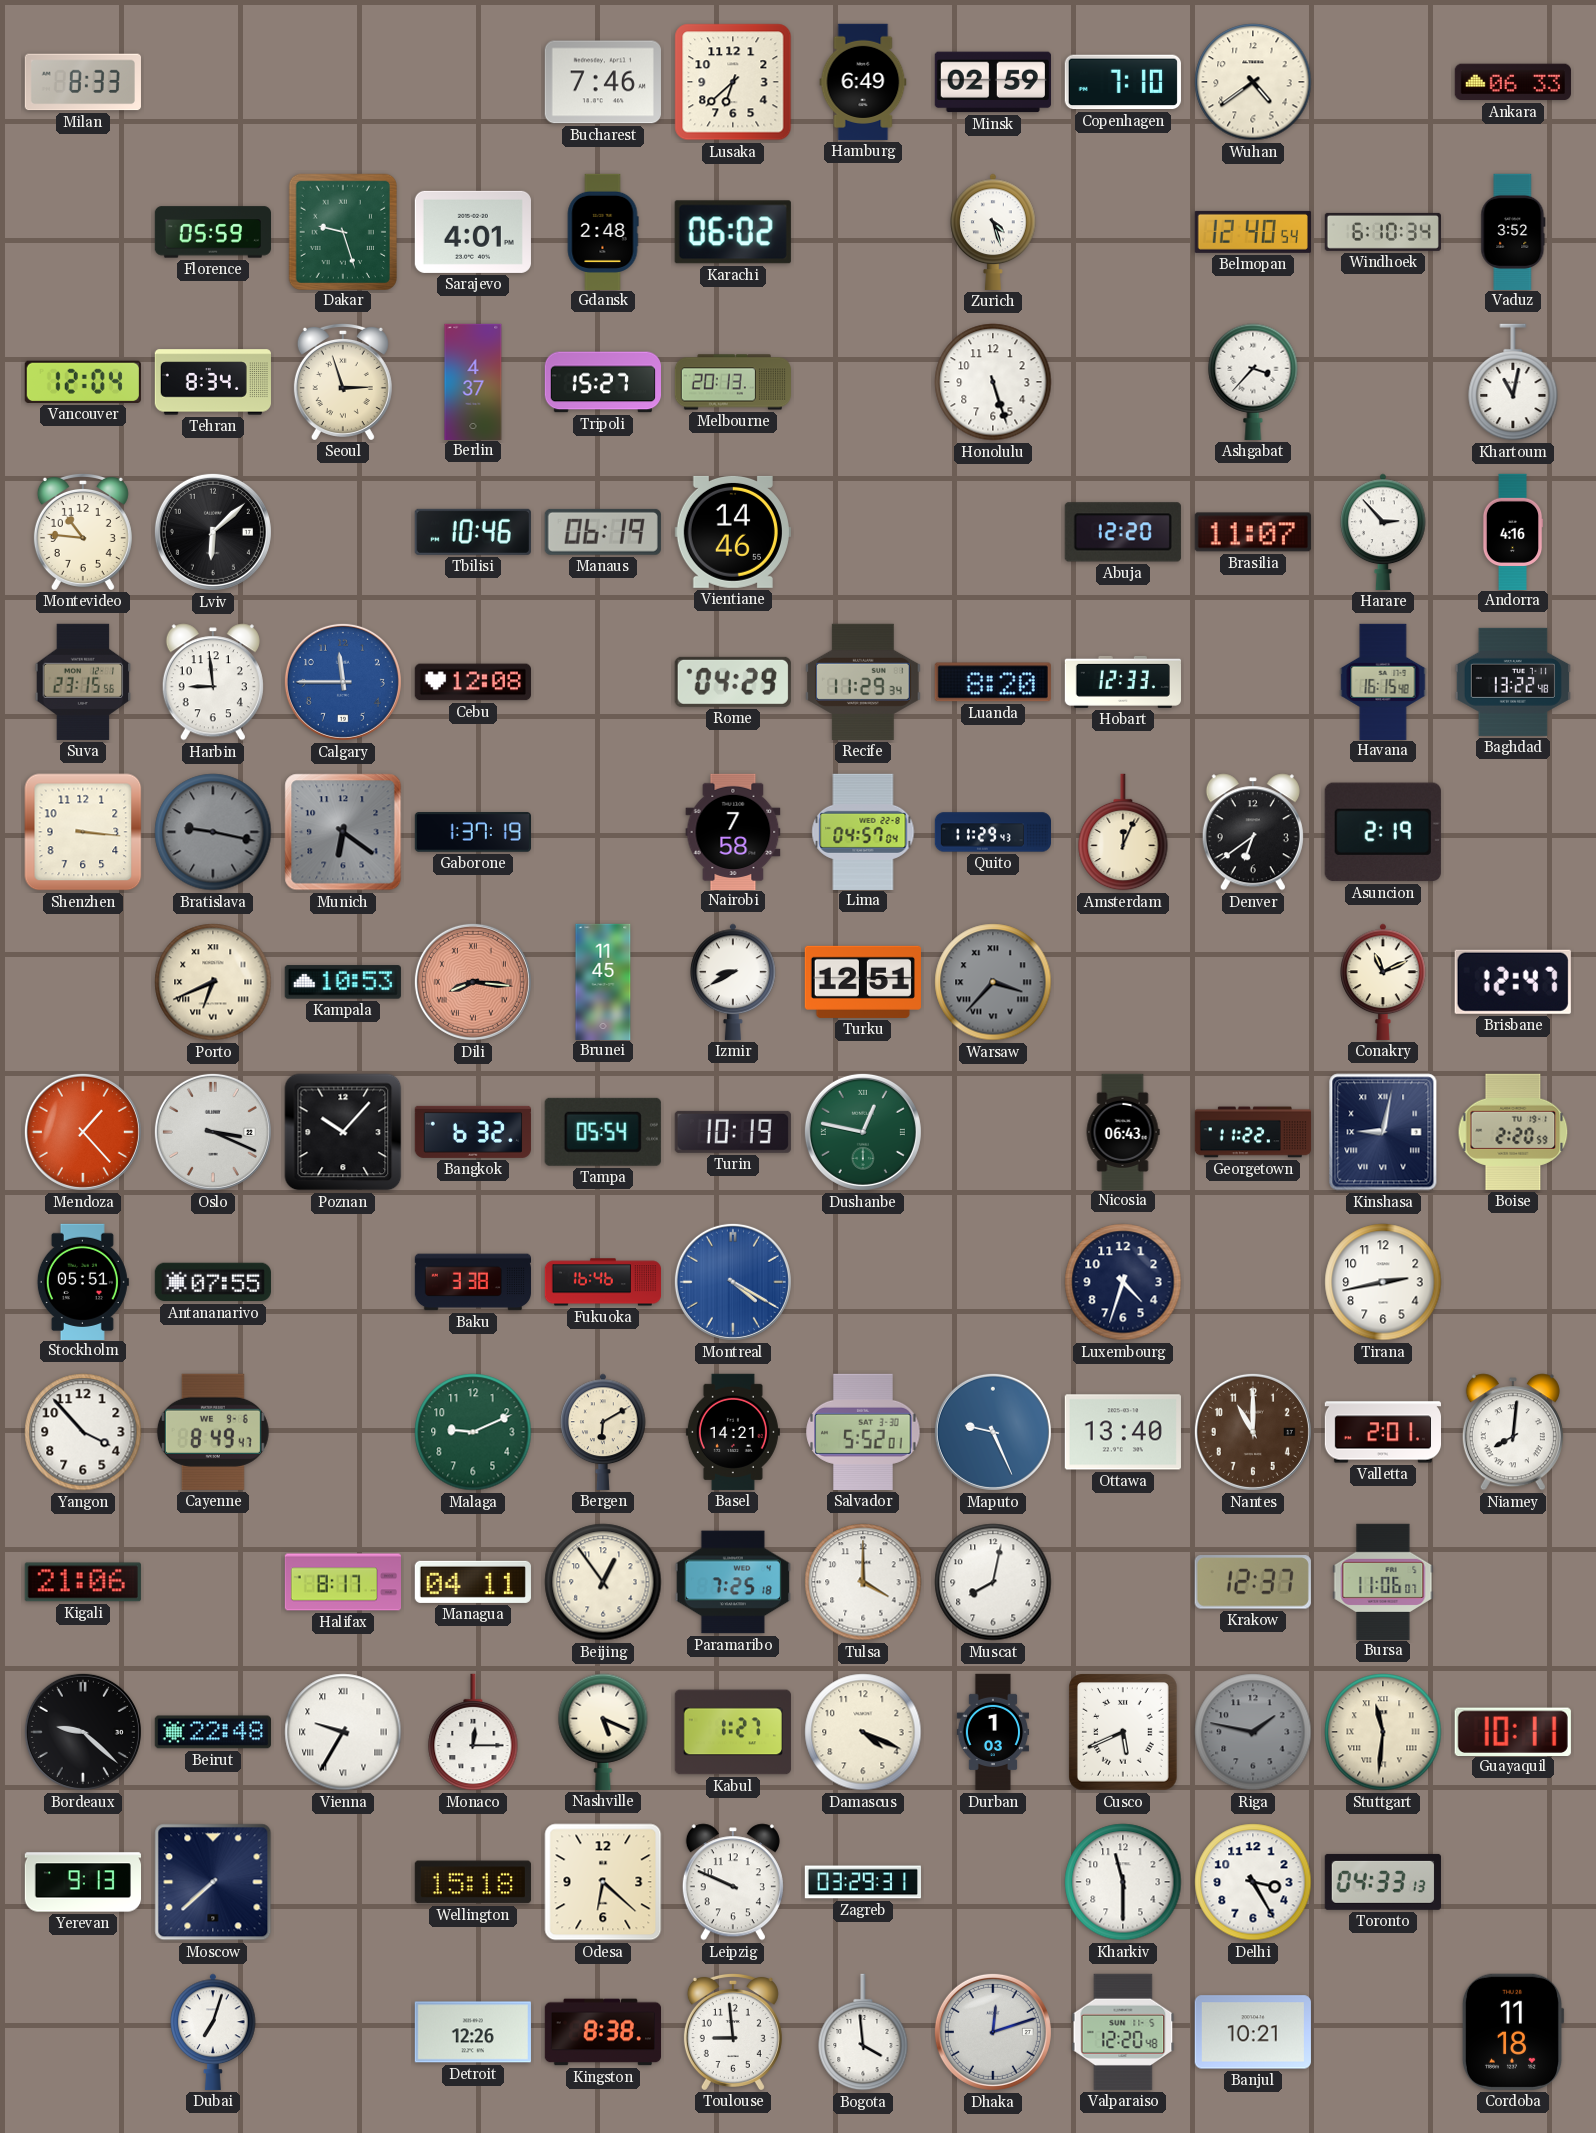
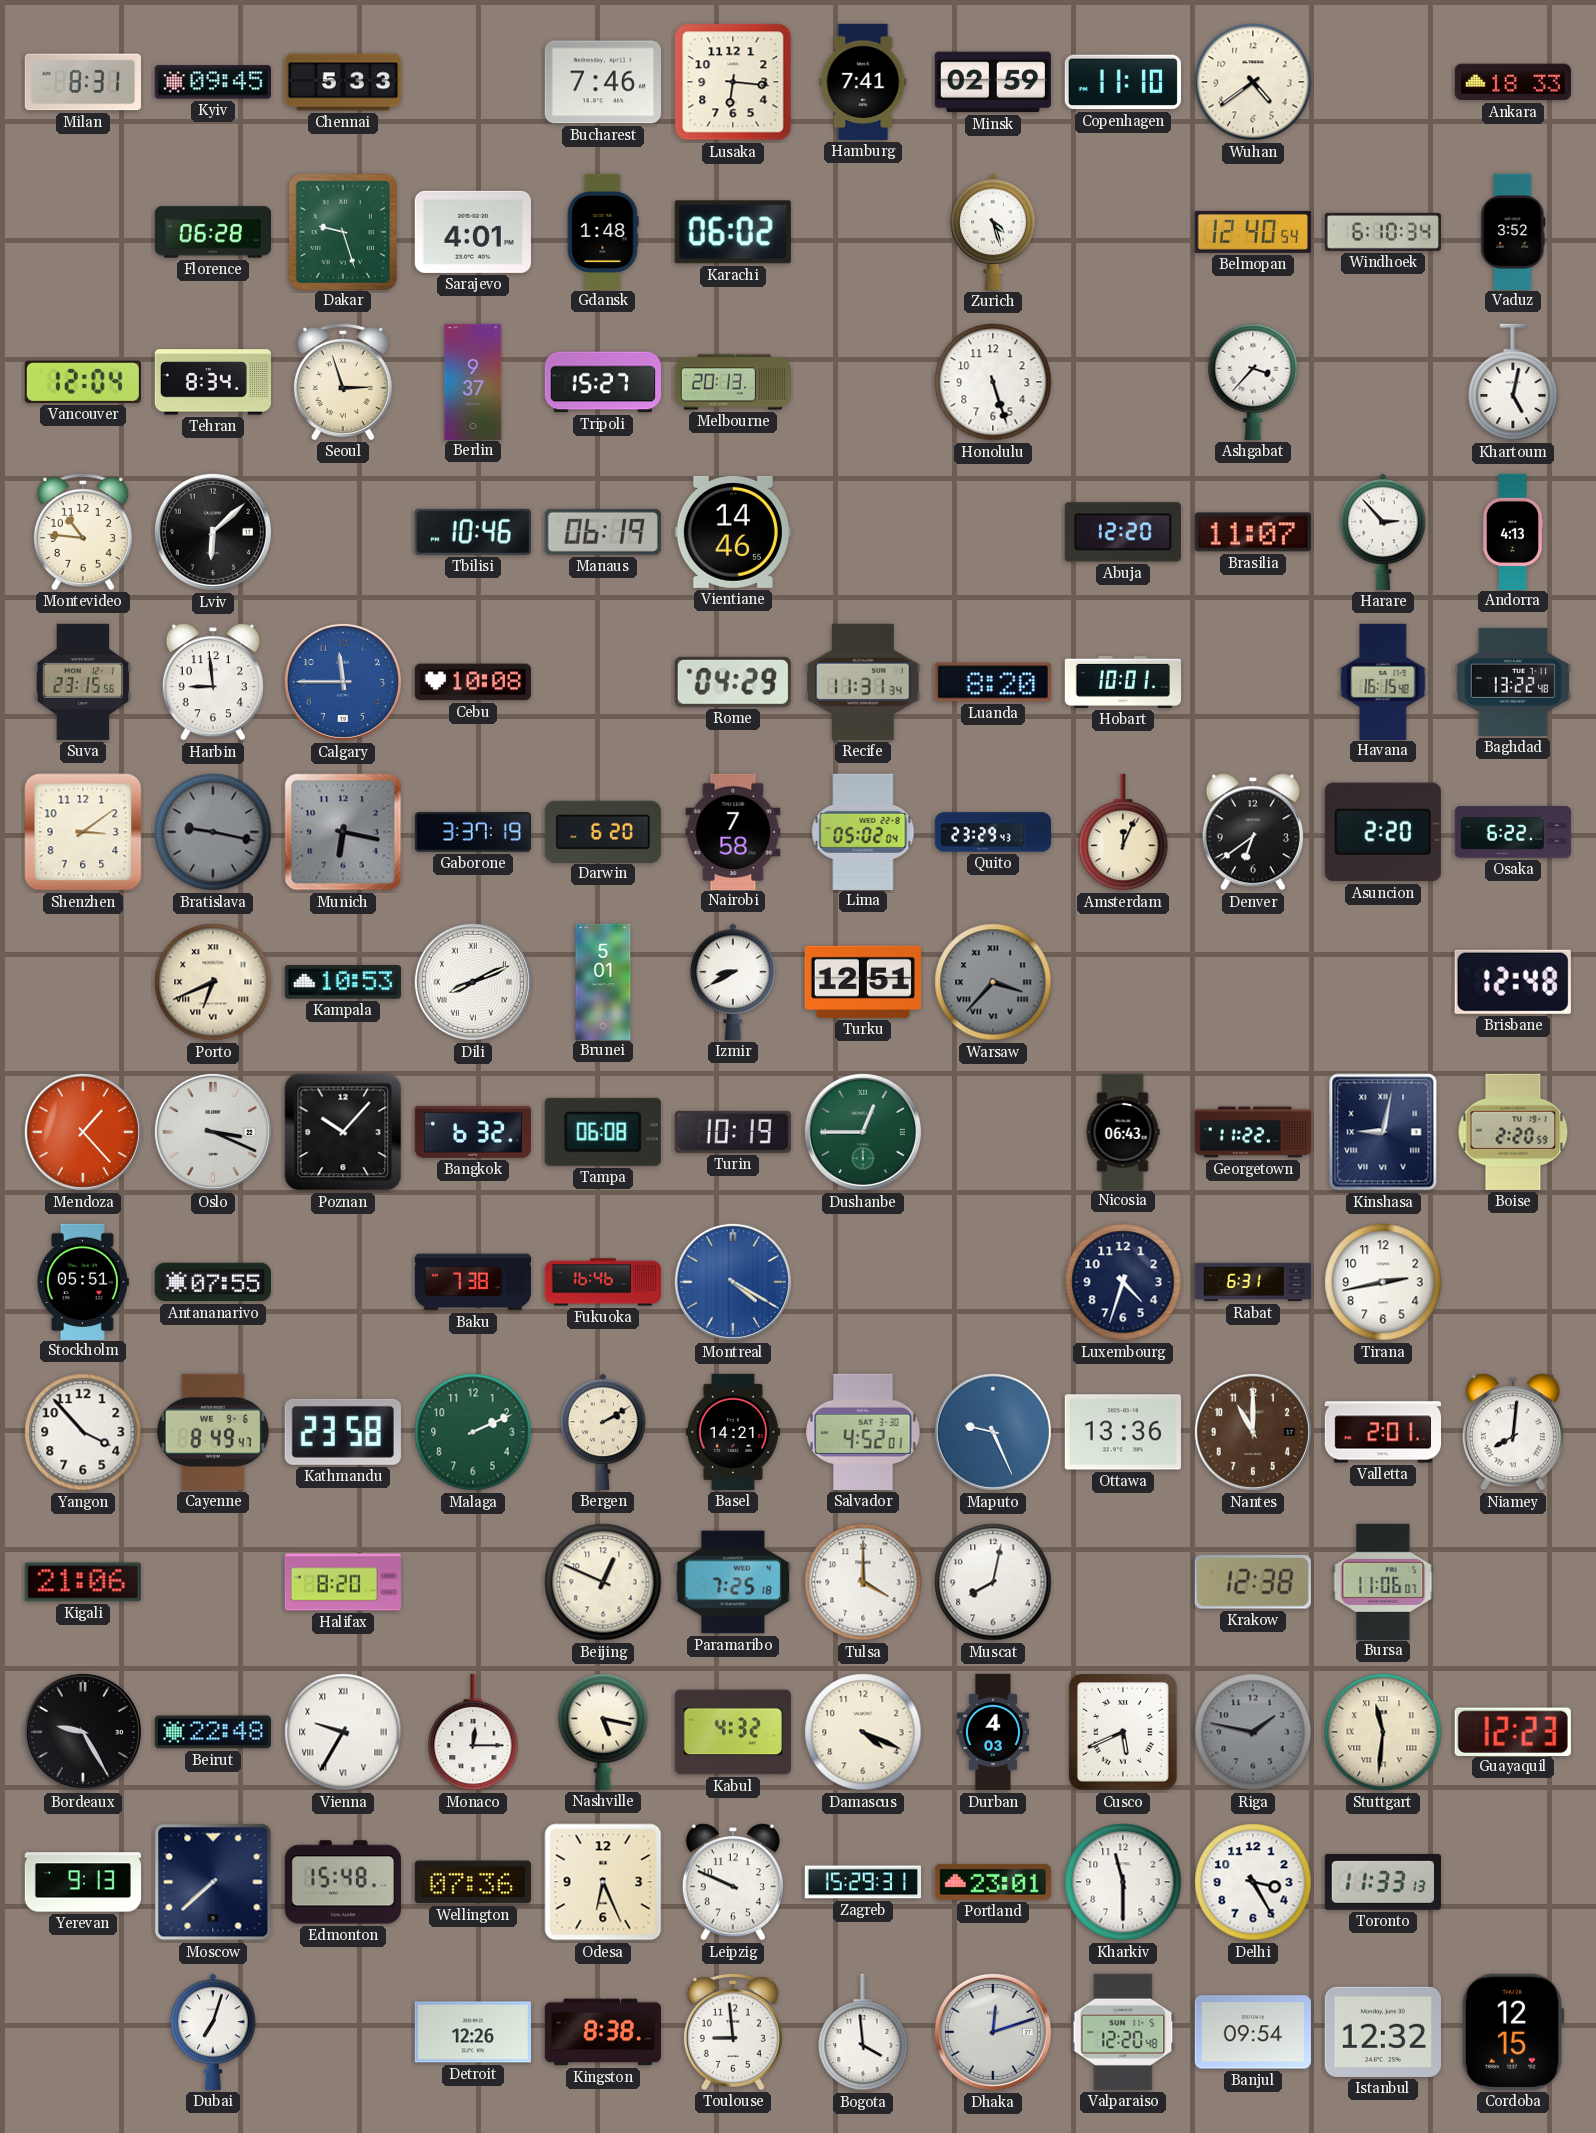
Milan: 8:33 -> 8:31
Kyiv: none -> 09:45
Chennai: none -> 5:33
Lusaka: 6:38 -> 6:16
Hamburg: 6:49 -> 7:41
Copenhagen: 7:10 -> 11:10
Ankara: 06:33 -> 18:33
Florence: 05:59 -> 06:28
Gdansk: 2:48 -> 1:48
Berlin: 4:37 -> 9:37
Khartoum: 11:02 -> 5:02
Andorra: 4:16 -> 4:13
Cebu: 12:08 -> 10:08
Recife: 11:29 -> 11:31
Hobart: 12:33 -> 10:01
Shenzhen: 3:16 -> 3:09
Munich: 6:21 -> 6:17
Gaborone: 1:37 -> 3:37
Darwin: none -> 6:20
Lima: 04:57 -> 05:02
Quito: 11:29 -> 23:29
Asuncion: 2:19 -> 2:20
Osaka: none -> 6:22
Dili: 8:16 -> 8:11
Dili dial: salmon -> white
Brunei: 11:45 -> 5:01
Conakry: 11:11 -> none
Brisbane: 12:47 -> 12:48
Tampa: 05:54 -> 06:08
Dushanbe: 12:47 -> 12:45
Baku: 3:38 -> 7:38
Rabat: none -> 6:31
Kathmandu: none -> 23:58
Malaga: 9:11 -> 2:11
Bergen: 6:10 -> 2:10
Salvador: 5:52 -> 4:52
Ottawa: 13:40 -> 13:36
Halifax: 8:17 -> 8:20
Managua: 04:11 -> none
Beijing: 12:54 -> 12:49
Krakow: 12:37 -> 12:38
Bordeaux: 9:22 -> 9:25
Nashville: 5:19 -> 5:17
Kabul: 1:27 -> 4:32
Durban: 1:03 -> 4:03
Guayaquil: 10:11 -> 12:23
Edmonton: none -> 15:48
Wellington: 15:18 -> 07:36
Odesa: 6:22 -> 6:26
Zagreb: 03:29 -> 15:29
Portland: none -> 23:01
Toronto: 04:33 -> 11:33
Banjul: 10:21 -> 09:54
Istanbul: none -> 12:32
Cordoba: 11:18 -> 12:15
